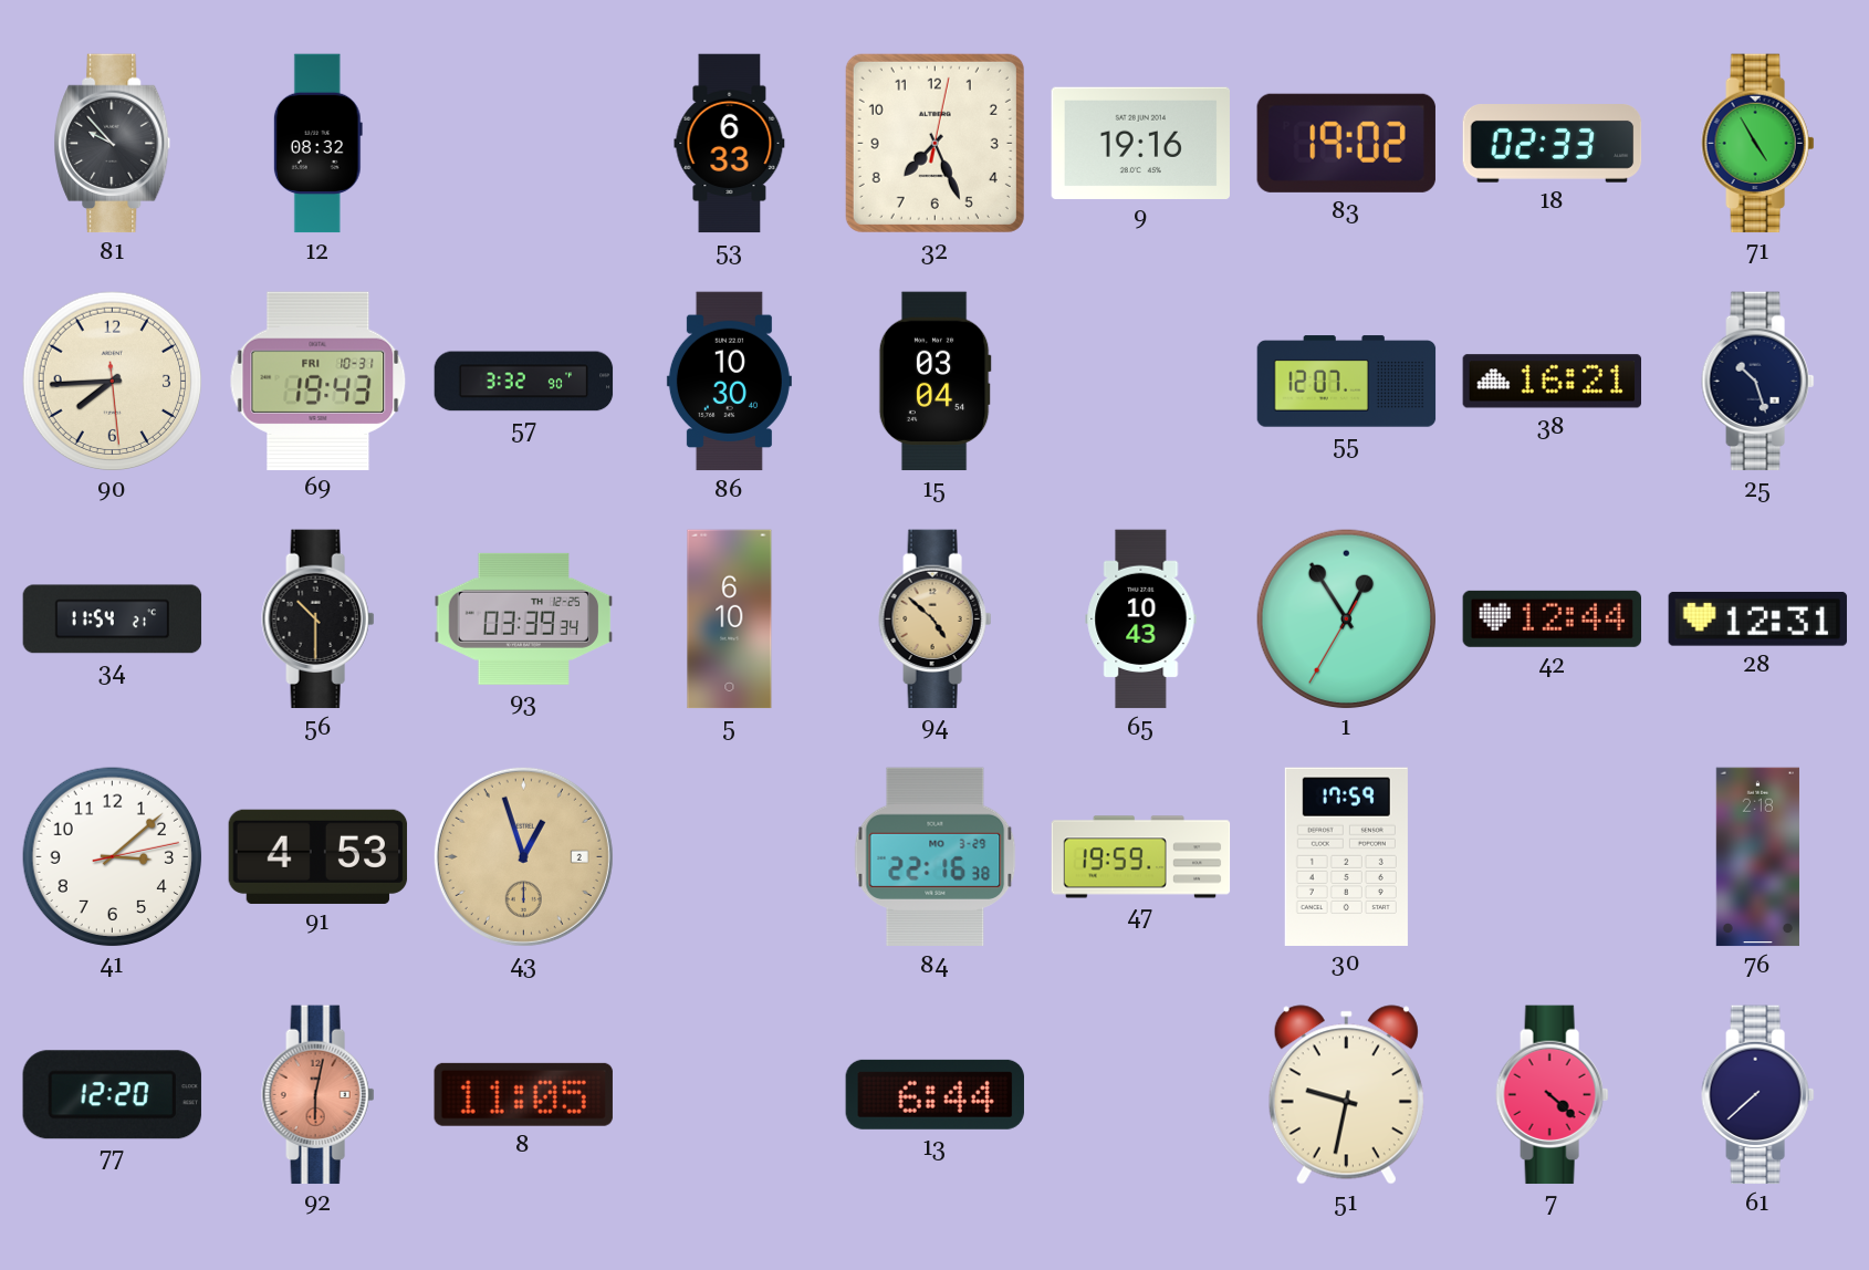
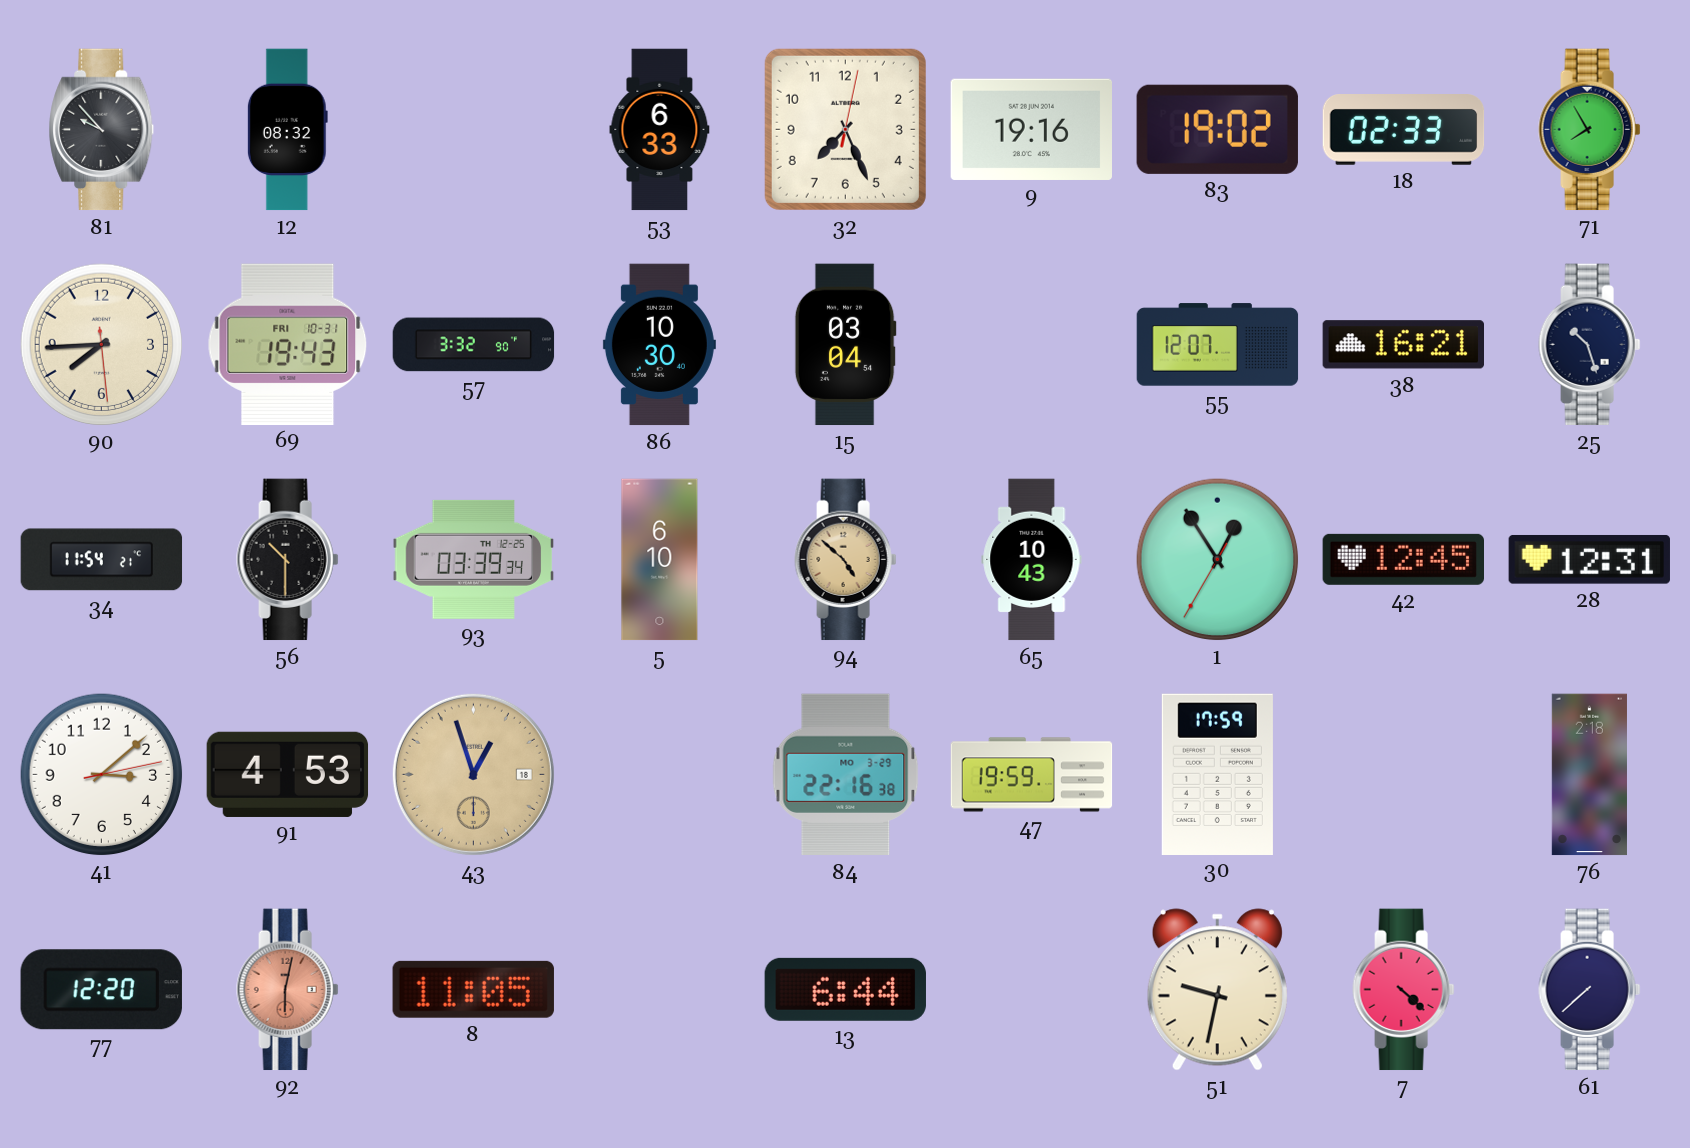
71: 4:55 -> 7:55
42: 12:44 -> 12:45
43 date: 2 -> 18
